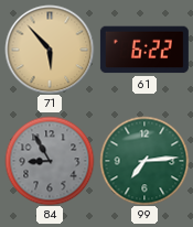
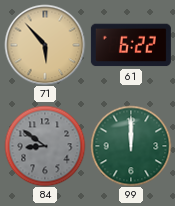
84: 8:55 -> 8:51
99: 7:14 -> 12:00
